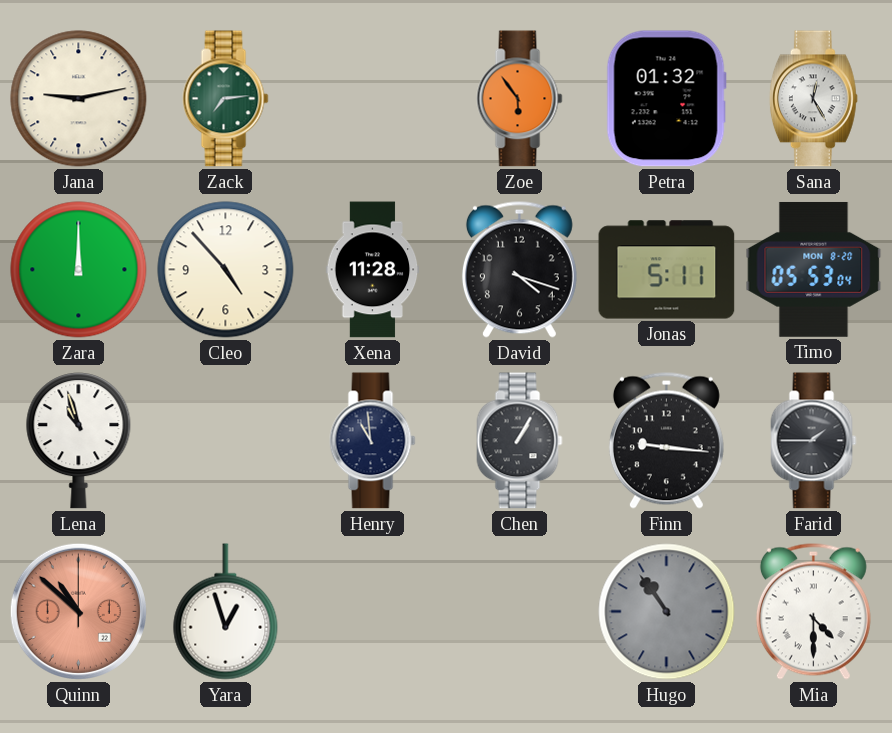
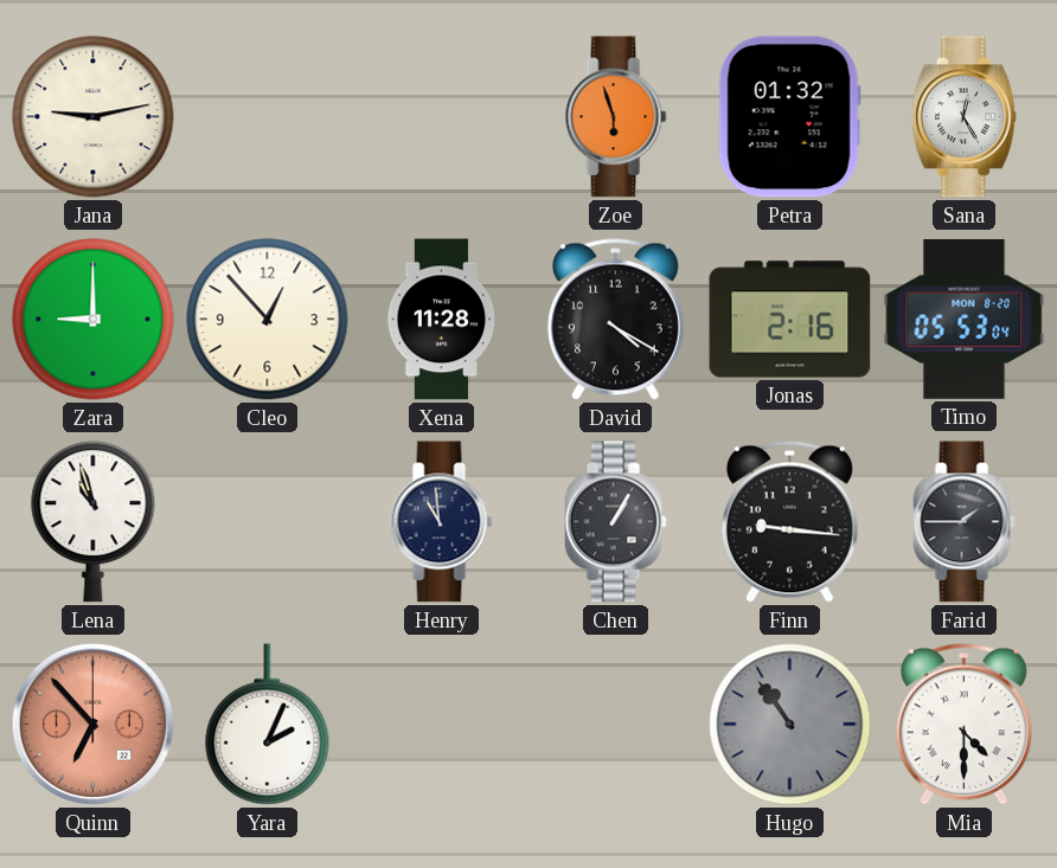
Zack: 7:14 -> none
Zoe: 5:54 -> 5:57
Zara: 12:00 -> 9:00
Cleo: 4:53 -> 12:53
David: 4:18 -> 4:20
Jonas: 5:11 -> 2:16
Quinn: 10:52 -> 6:53
Yara: 12:57 -> 2:04
